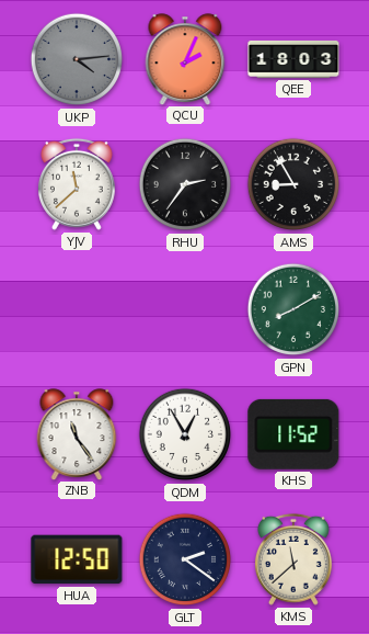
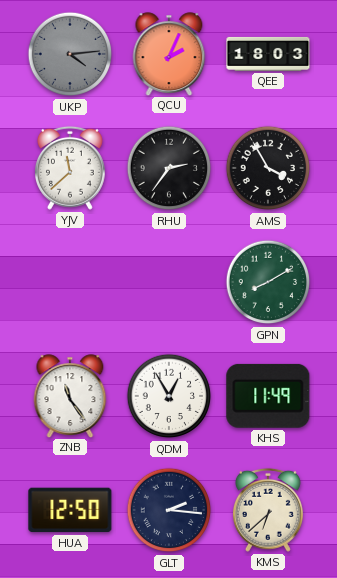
AMS: 8:55 -> 3:55
KHS: 11:52 -> 11:49
GLT: 2:21 -> 2:16
KMS: 11:38 -> 6:38
